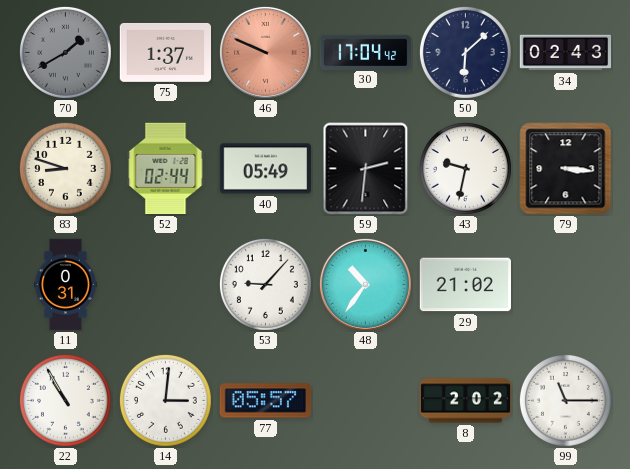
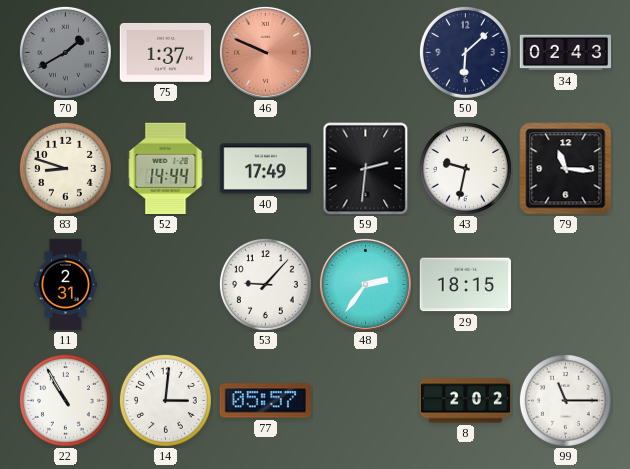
30: 17:04 -> none
52: 02:44 -> 14:44
40: 05:49 -> 17:49
79: 3:16 -> 11:16
11: 0:31 -> 2:31
48: 10:36 -> 2:36
29: 21:02 -> 18:15
